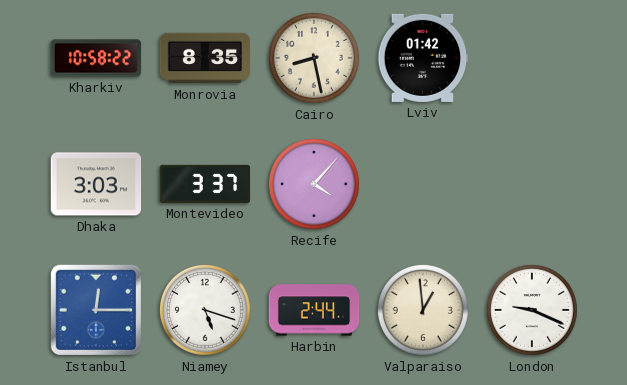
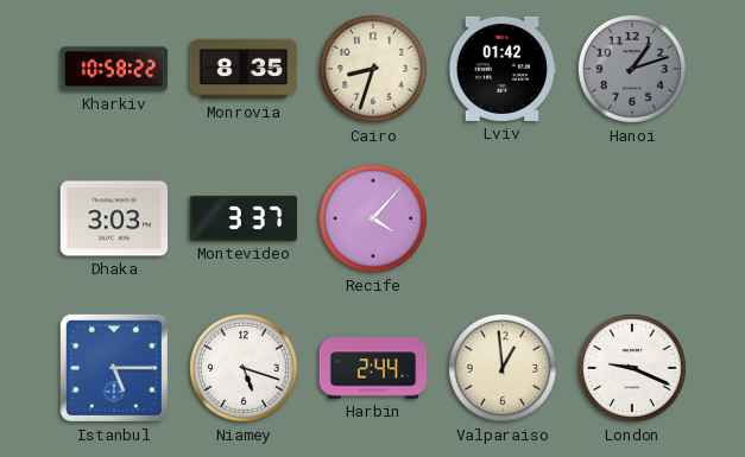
Cairo: 8:28 -> 8:33
Hanoi: none -> 1:12
Istanbul: 12:15 -> 5:15
